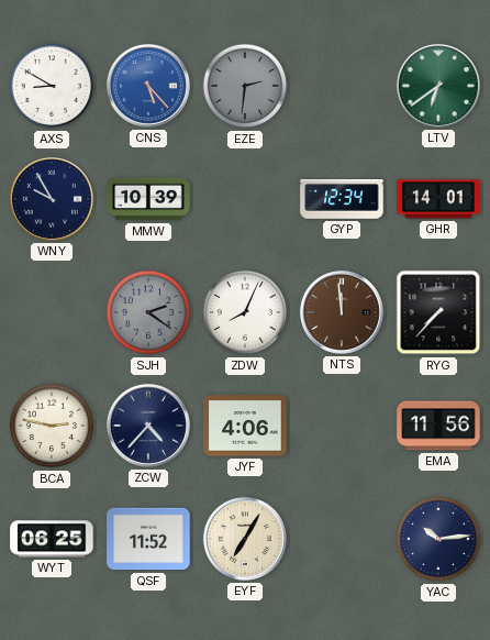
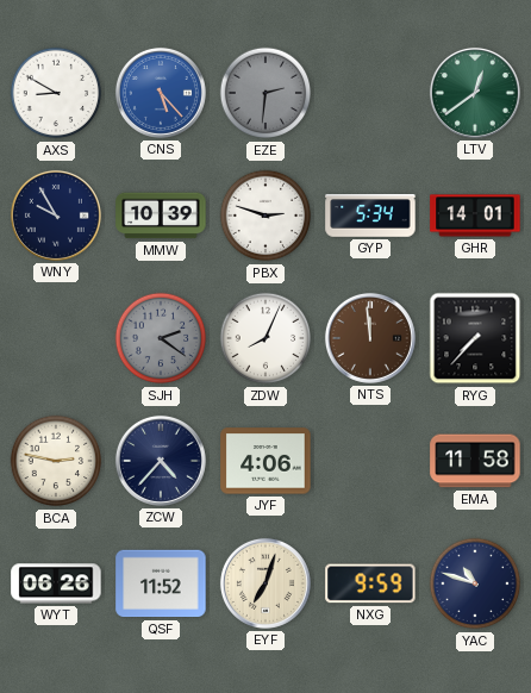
LTV: 6:39 -> 12:39
PBX: none -> 2:48
GYP: 12:34 -> 5:34
EMA: 11:56 -> 11:58
WYT: 06:25 -> 06:26
EYF: 7:05 -> 7:03
NXG: none -> 9:59
YAC: 10:14 -> 10:48
